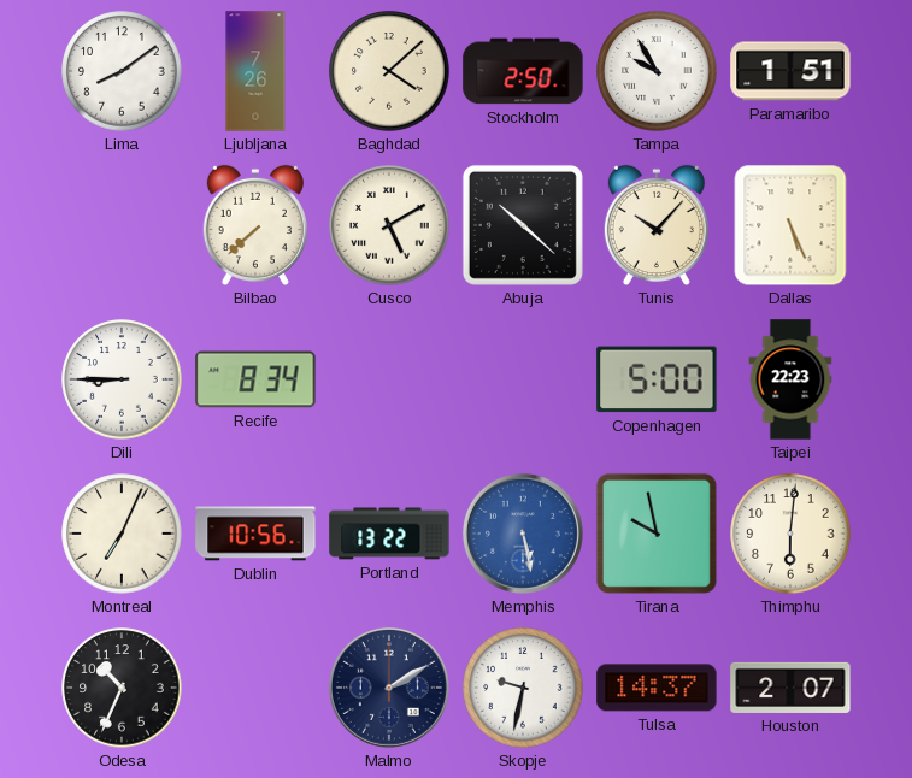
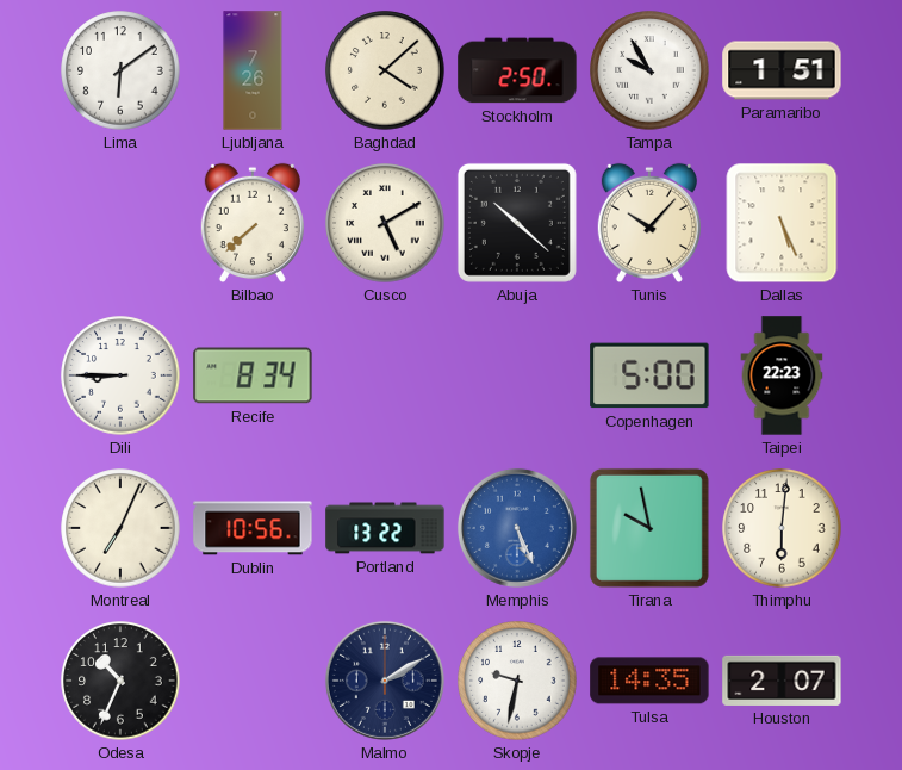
Lima: 8:09 -> 6:09
Memphis: 5:28 -> 5:26
Tulsa: 14:37 -> 14:35
